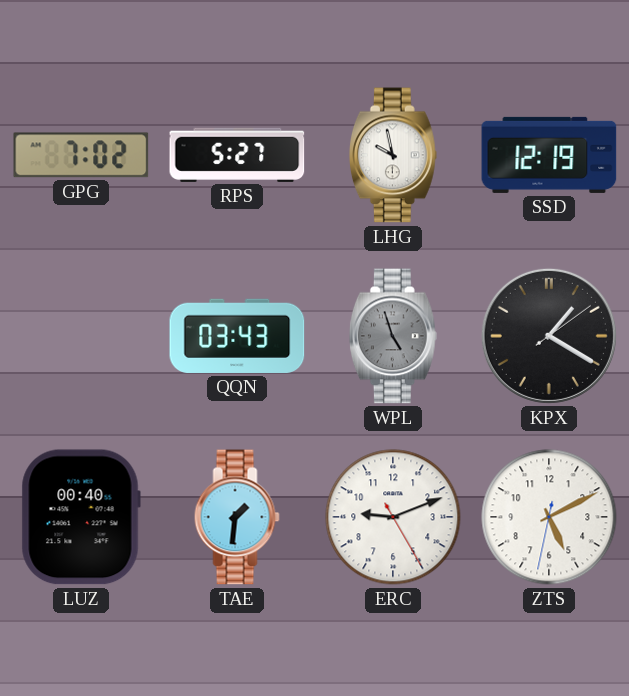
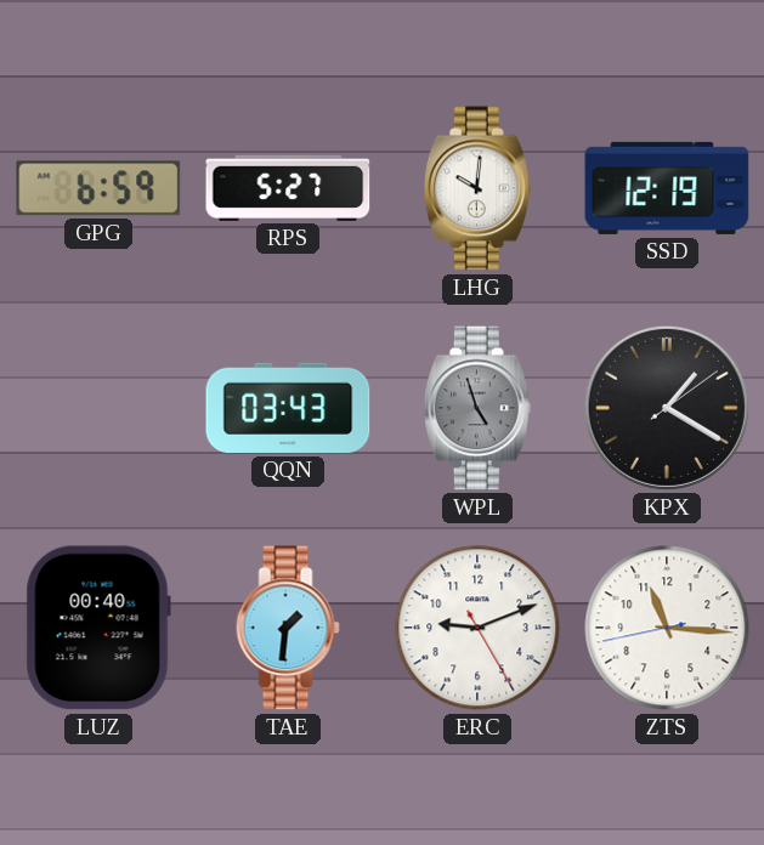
GPG: 7:02 -> 6:59
LHG: 9:58 -> 10:01
ZTS: 5:10 -> 11:15
